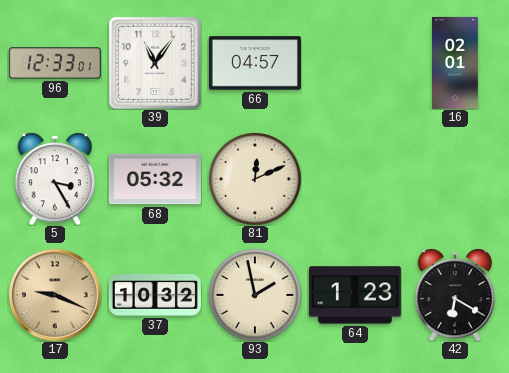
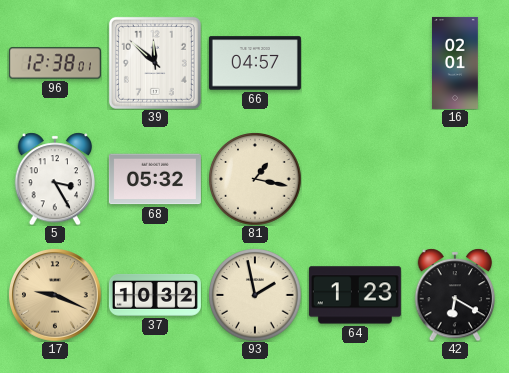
96: 12:33 -> 12:38
39: 11:06 -> 11:52
81: 12:11 -> 1:17
